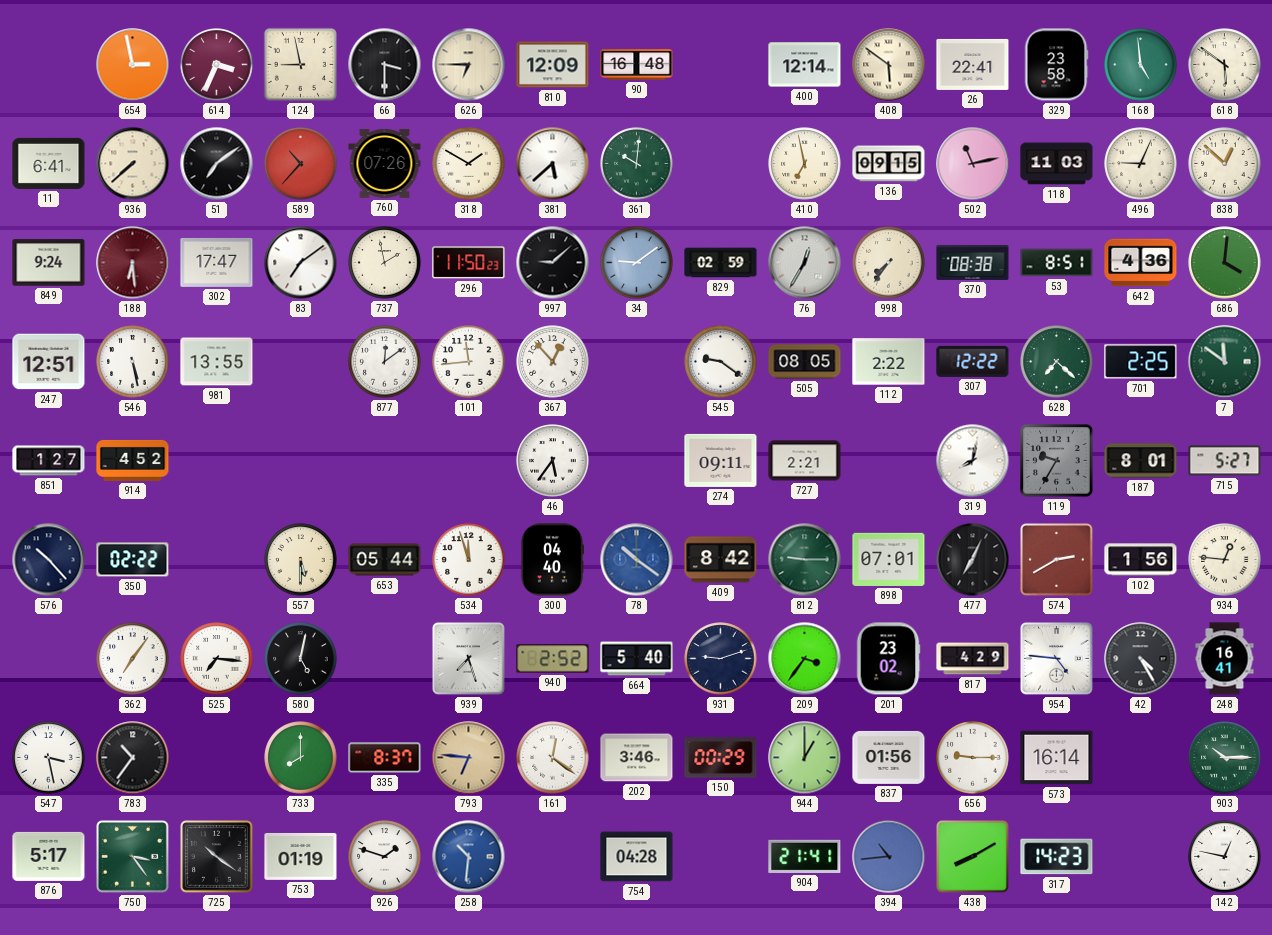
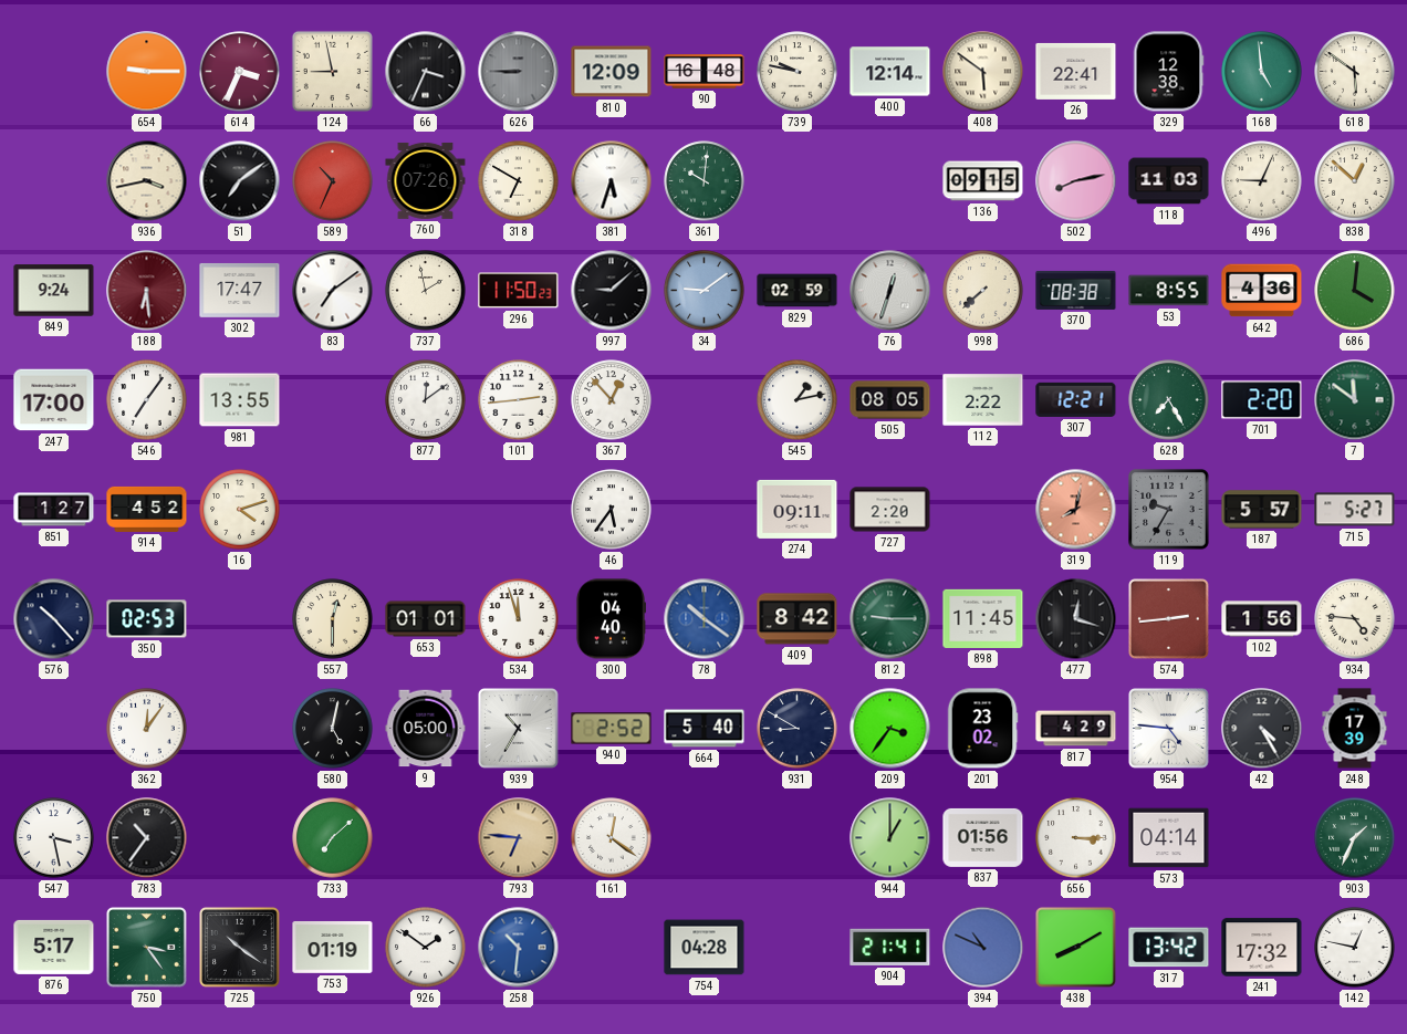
654: 2:58 -> 9:15
66: 3:30 -> 3:34
626: 6:45 -> 8:45
626 dial: cream -> grey
739: none -> 9:47
329: 23:58 -> 12:38
11: 6:41 -> none
936: 7:38 -> 3:43
589: 10:37 -> 10:34
318: 1:50 -> 6:50
381: 5:38 -> 5:33
410: 6:58 -> none
502: 11:13 -> 8:13
76: 12:35 -> 12:33
998: 7:36 -> 7:38
53: 8:51 -> 8:55
247: 12:51 -> 17:00
546: 5:28 -> 7:06
101: 11:44 -> 2:44
545: 9:21 -> 1:13
307: 12:22 -> 12:21
628: 7:22 -> 7:25
701: 2:25 -> 2:20
16: none -> 4:12
727: 2:21 -> 2:20
319 dial: white -> salmon
187: 8:01 -> 5:57
350: 02:22 -> 02:53
557: 5:30 -> 12:30
653: 05:44 -> 01:01
898: 07:01 -> 11:45
477: 7:04 -> 12:18
574: 2:40 -> 2:44
934: 12:46 -> 4:46
362: 7:06 -> 12:06
525: 7:16 -> none
9: none -> 05:00
939: 7:27 -> 10:35
931: 9:12 -> 8:50
248: 16:41 -> 17:39
733: 8:00 -> 7:08
335: 8:37 -> none
202: 3:46 -> none
150: 00:29 -> none
656: 9:15 -> 3:15
573: 16:14 -> 04:14
903: 10:15 -> 1:34
926: 1:48 -> 1:51
394: 10:44 -> 10:49
317: 14:23 -> 13:42
241: none -> 17:32
